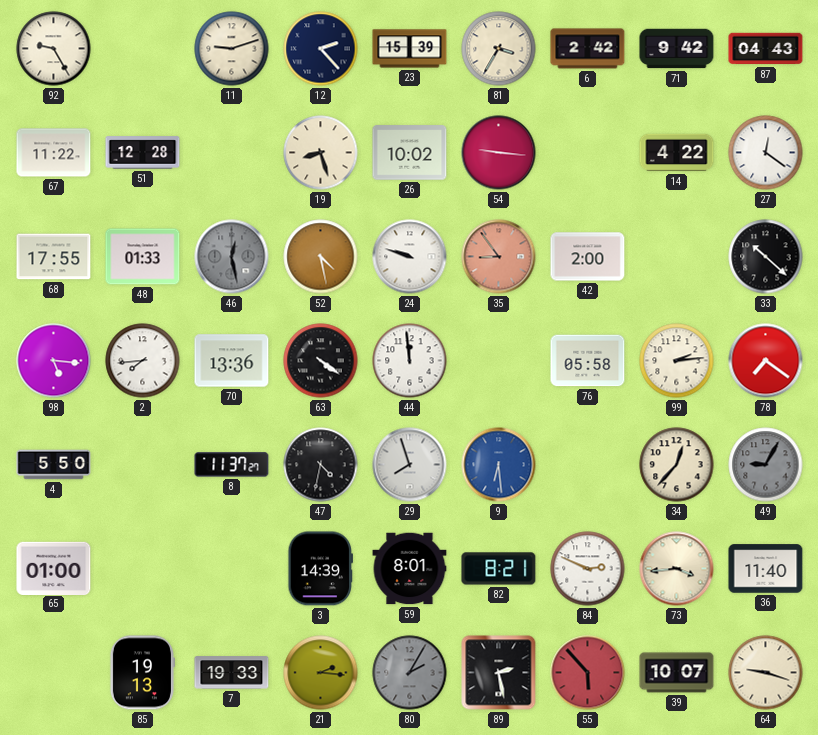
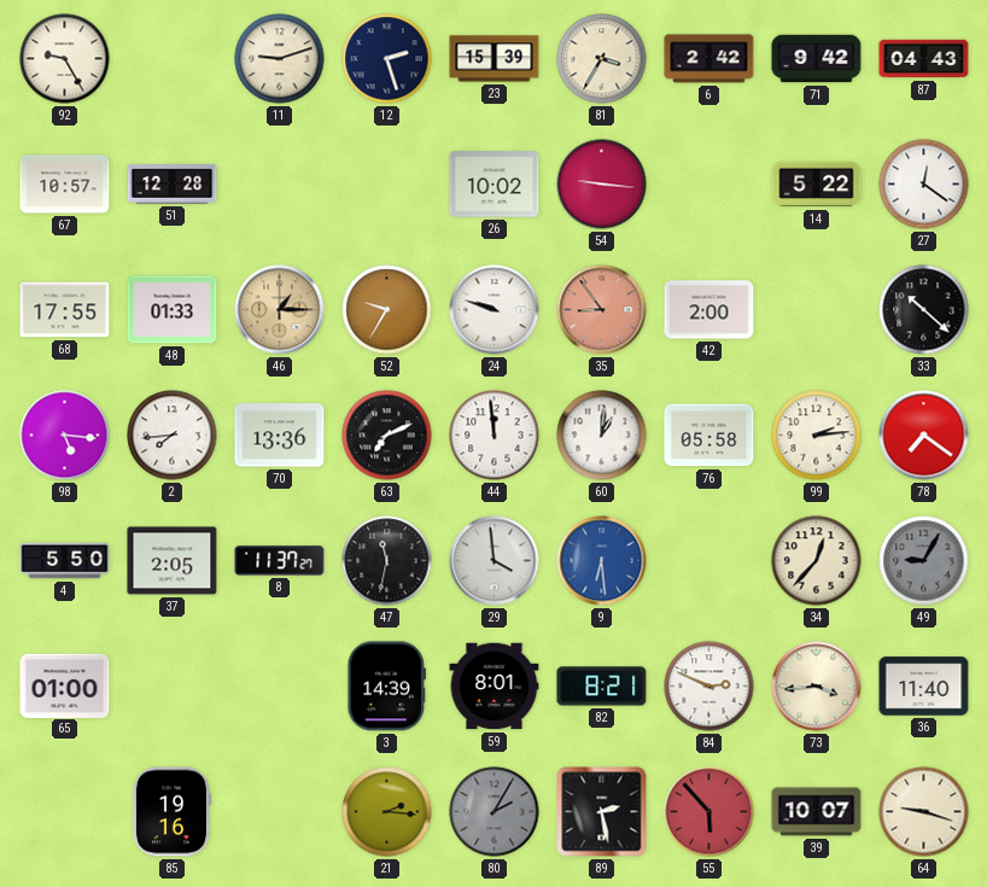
12: 2:23 -> 2:27
67: 11:22 -> 10:57
19: 8:27 -> none
14: 4:22 -> 5:22
46: 12:28 -> 1:15
46 dial: grey -> champagne
52: 4:28 -> 9:35
63: 4:21 -> 7:11
60: none -> 1:01
37: none -> 2:05
47: 4:32 -> 11:32
29: 7:57 -> 3:59
85: 19:13 -> 19:16
7: 19:33 -> none
